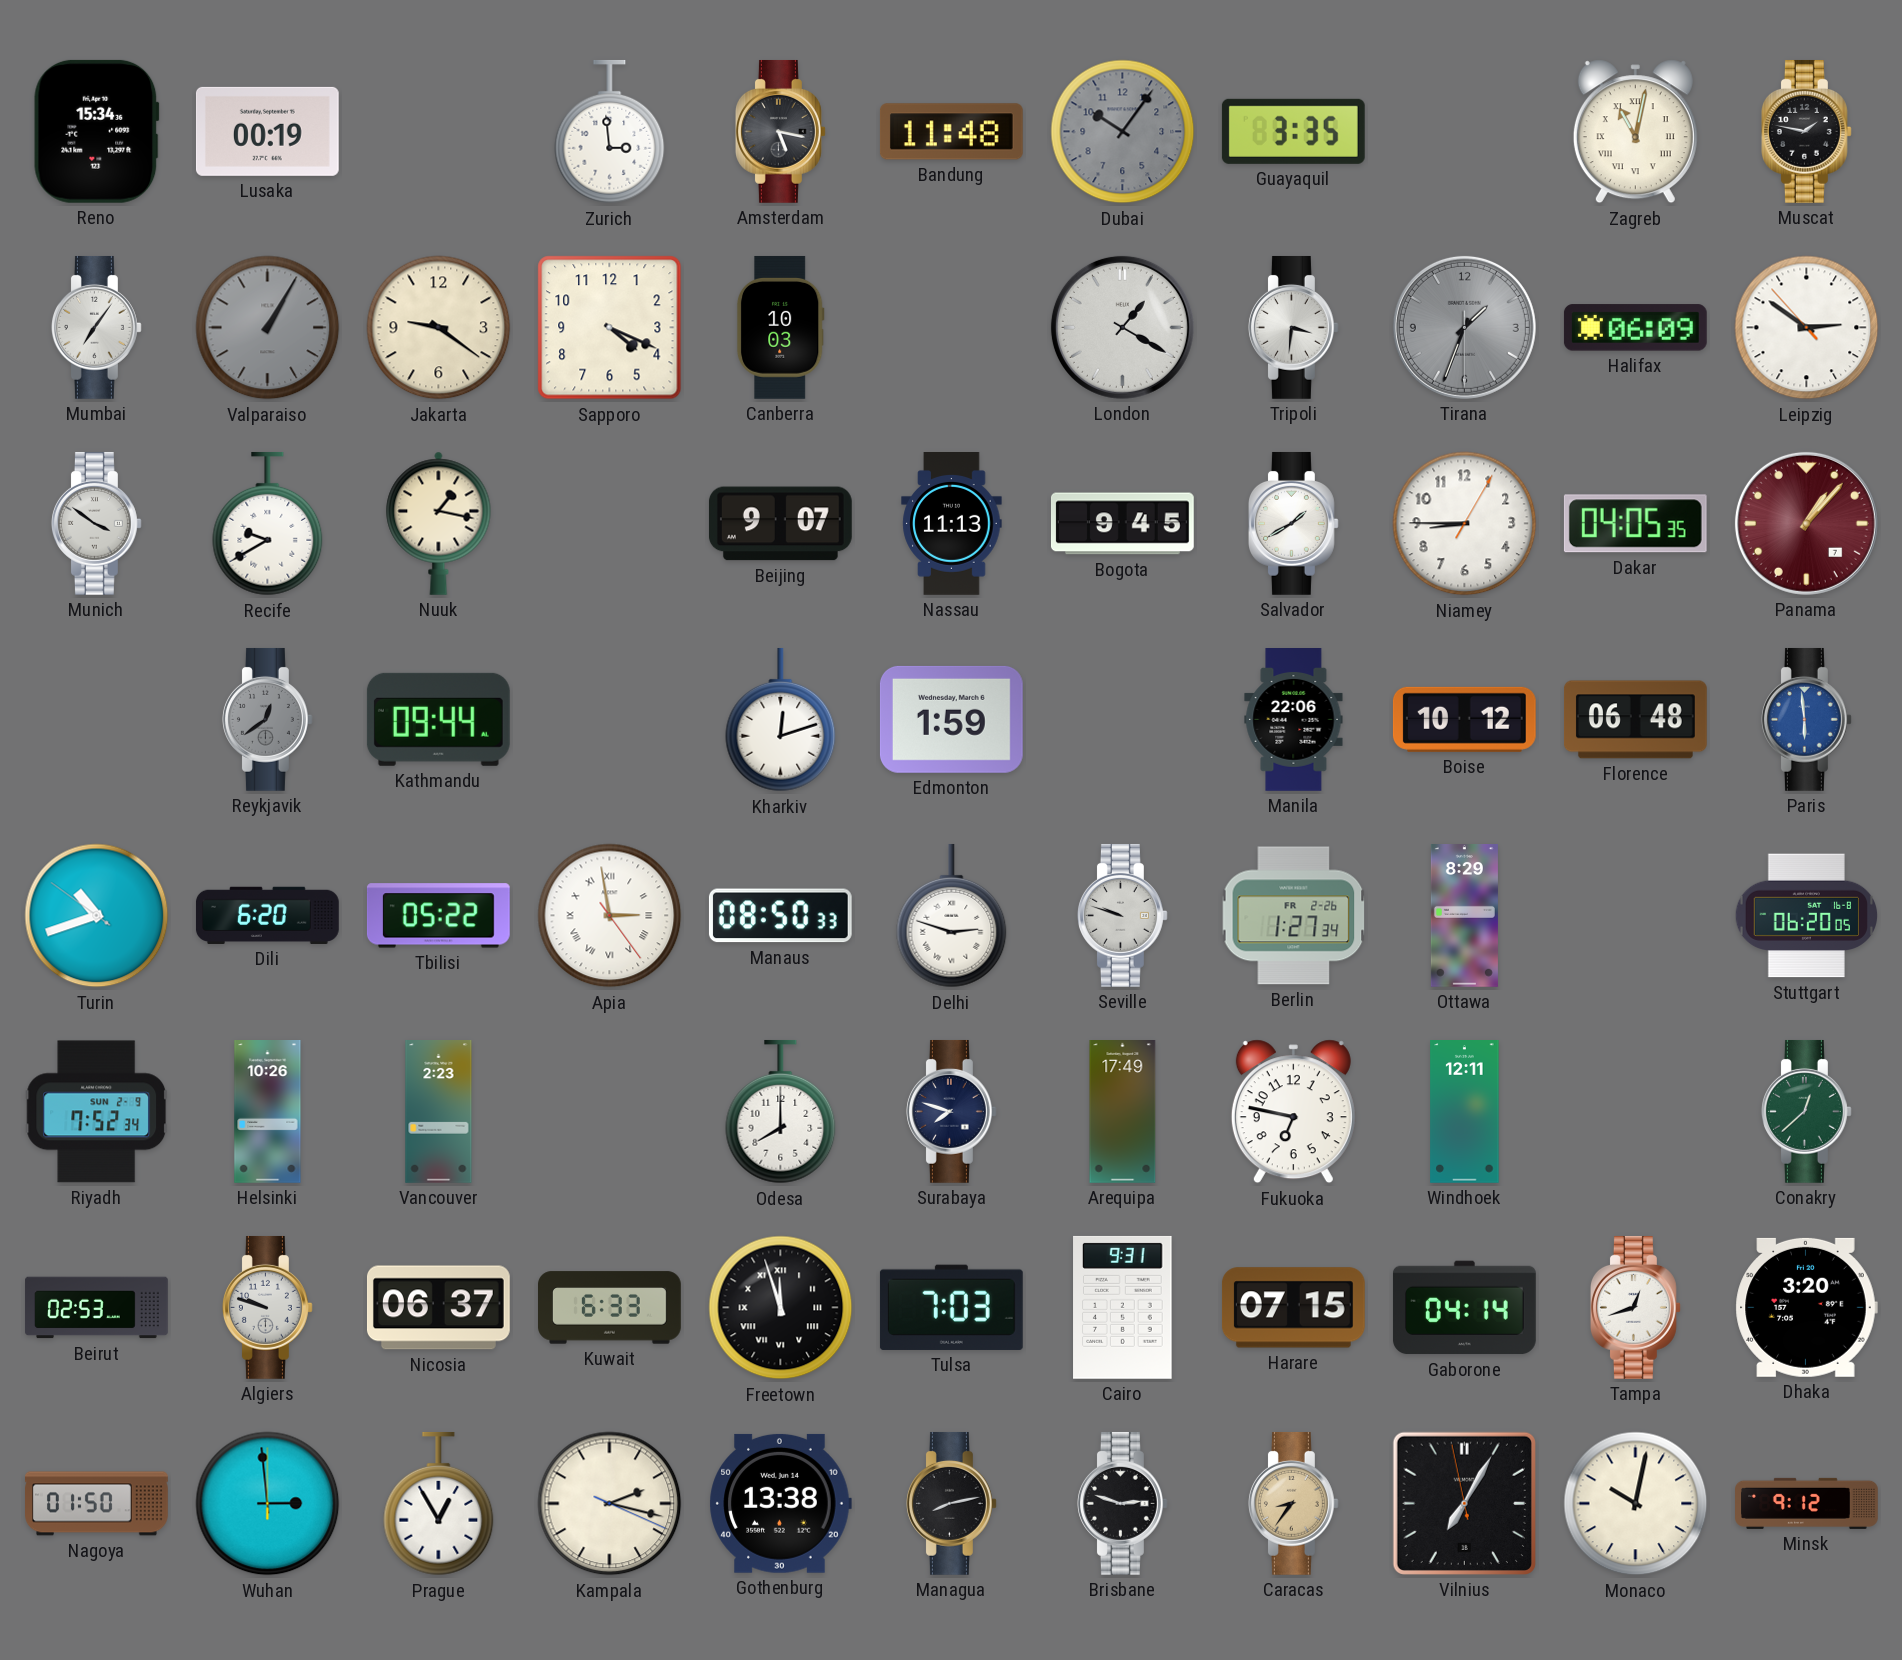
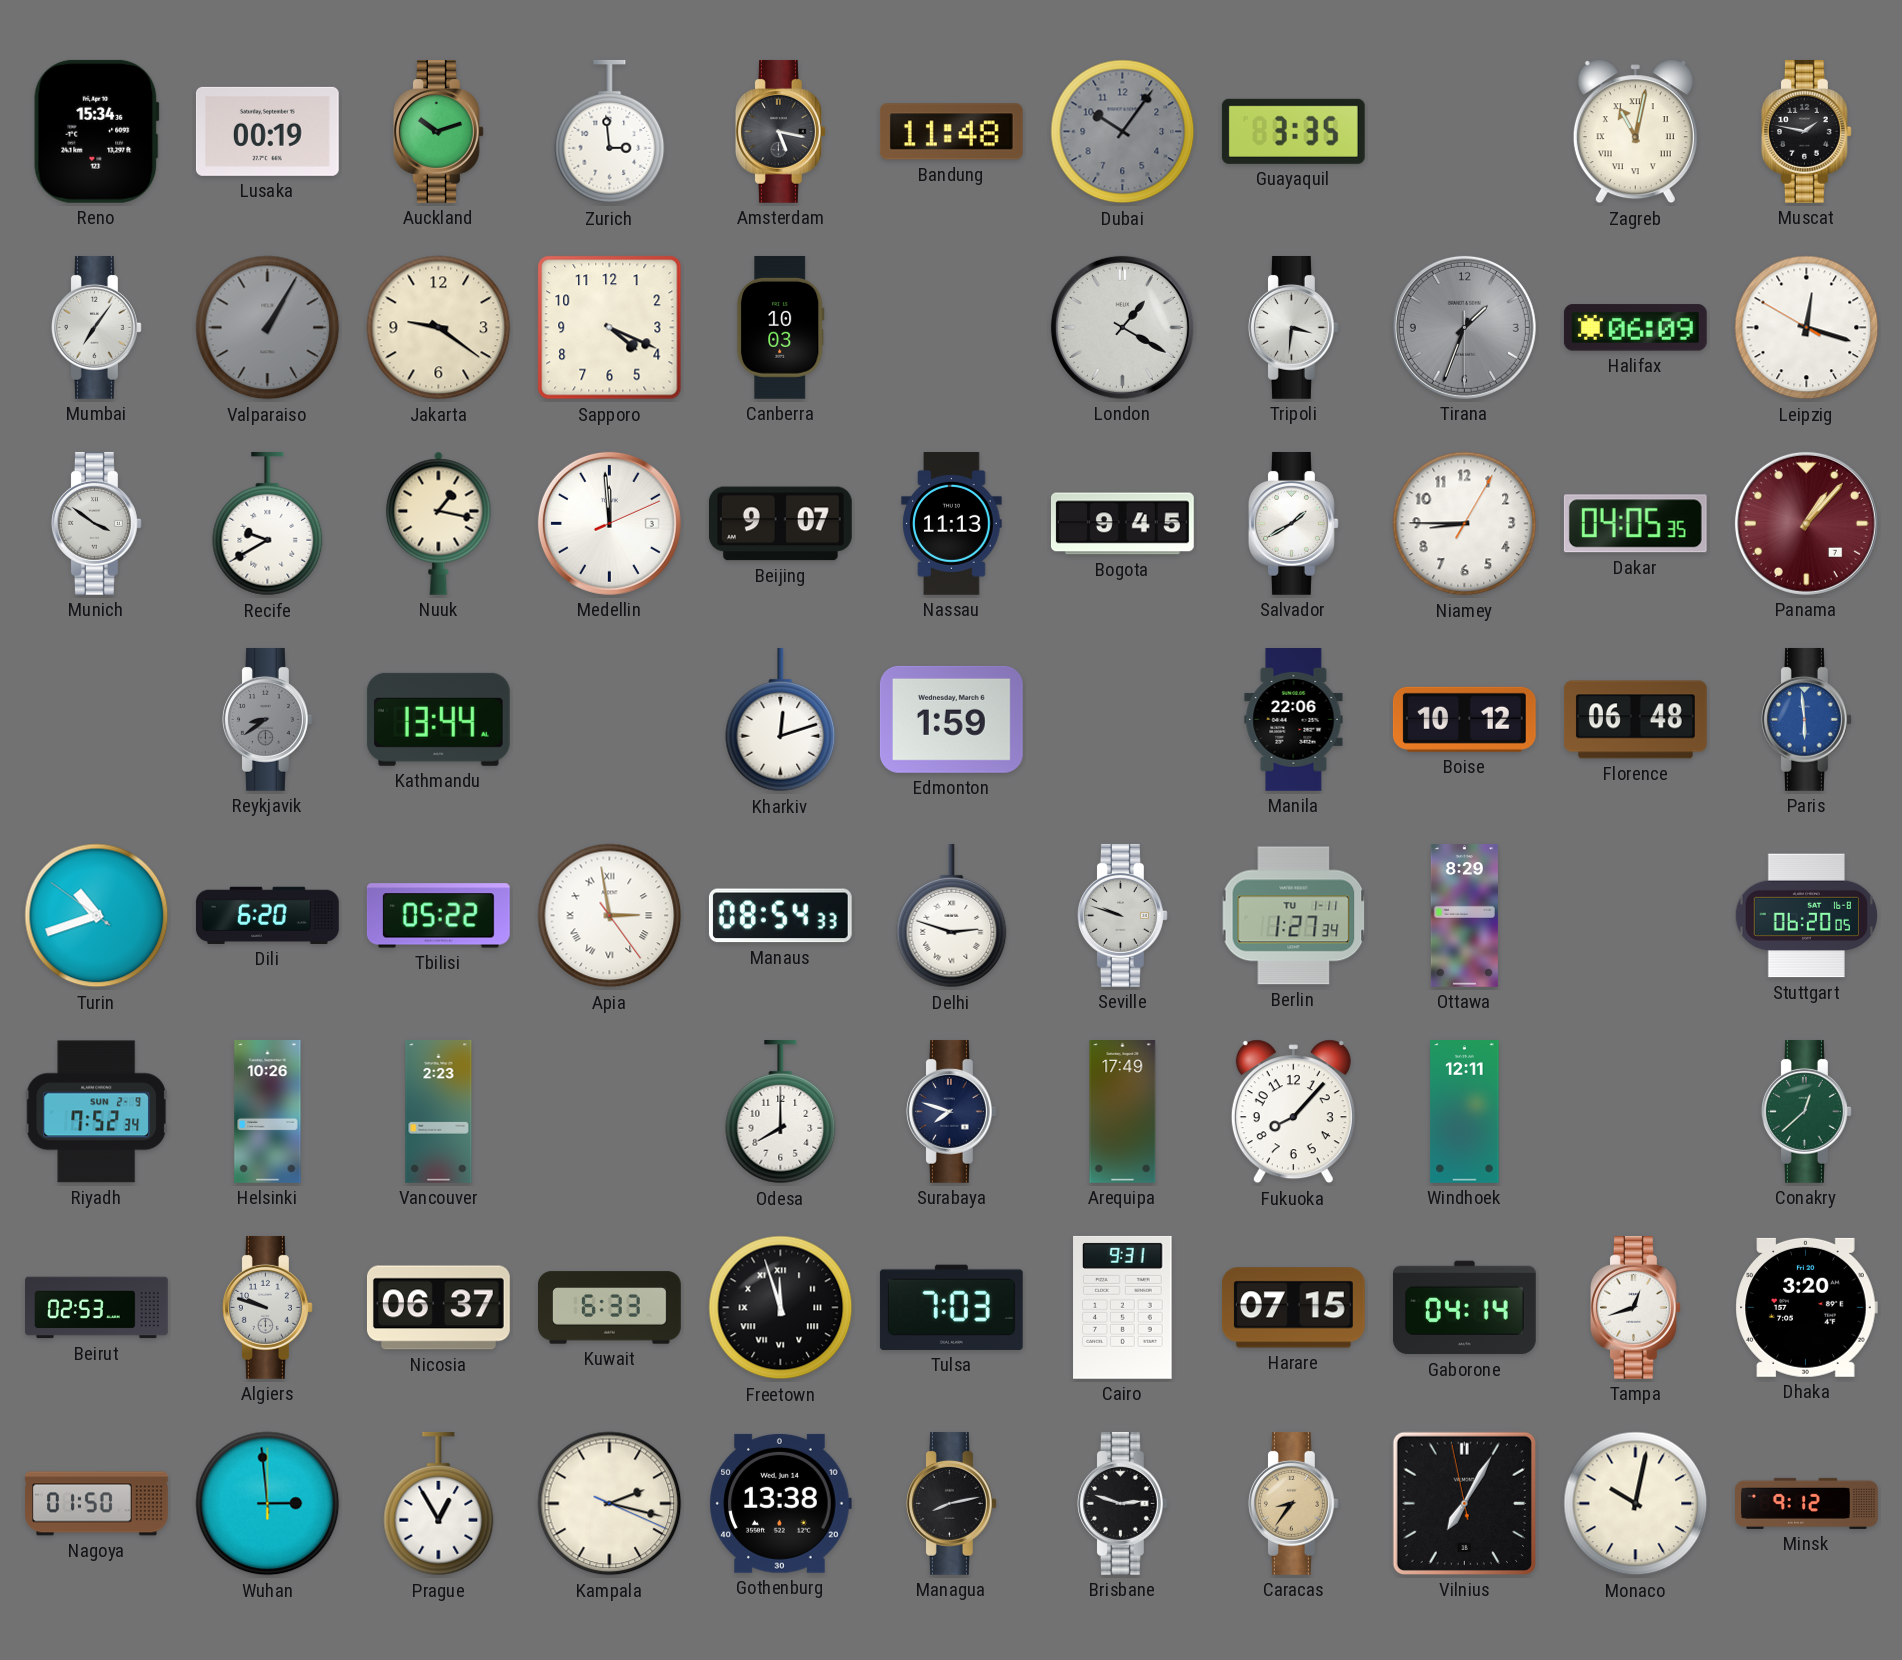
Auckland: none -> 10:12
Leipzig: 2:50 -> 12:17
Medellin: none -> 11:59
Reykjavik: 12:39 -> 8:39
Kathmandu: 09:44 -> 13:44
Manaus: 08:50 -> 08:54
Berlin date: FR 2-26 -> TU 1-11
Fukuoka: 6:47 -> 8:07
